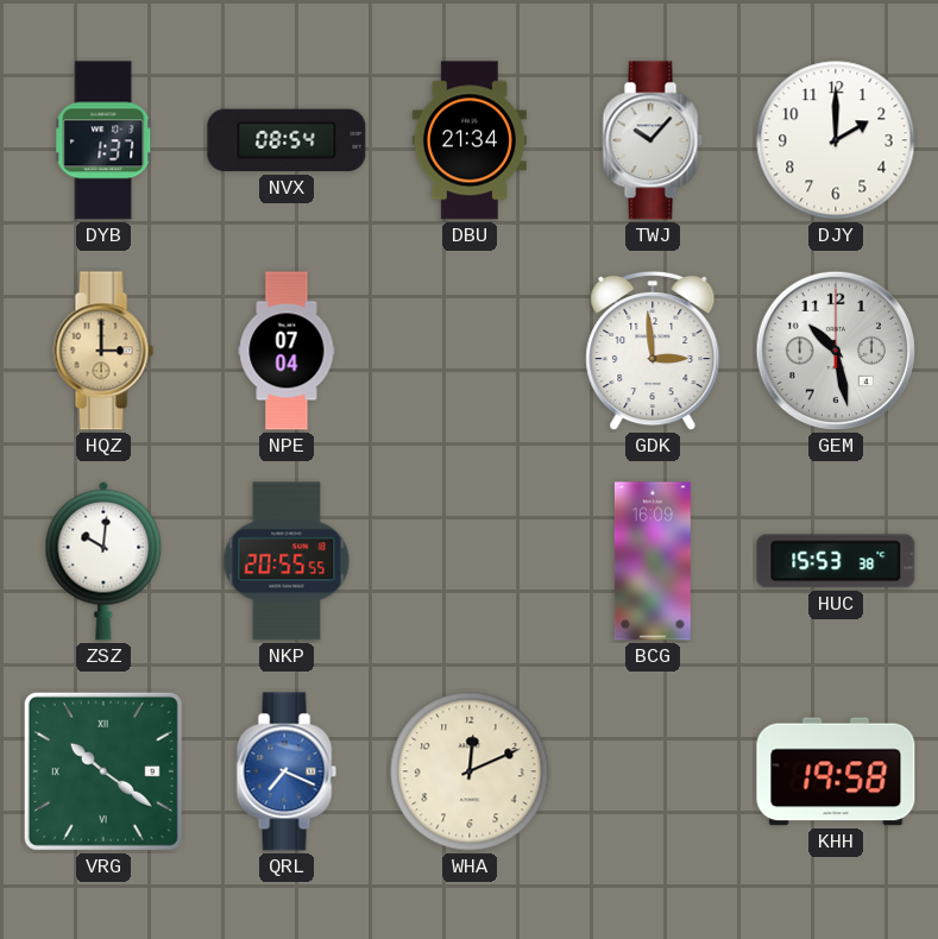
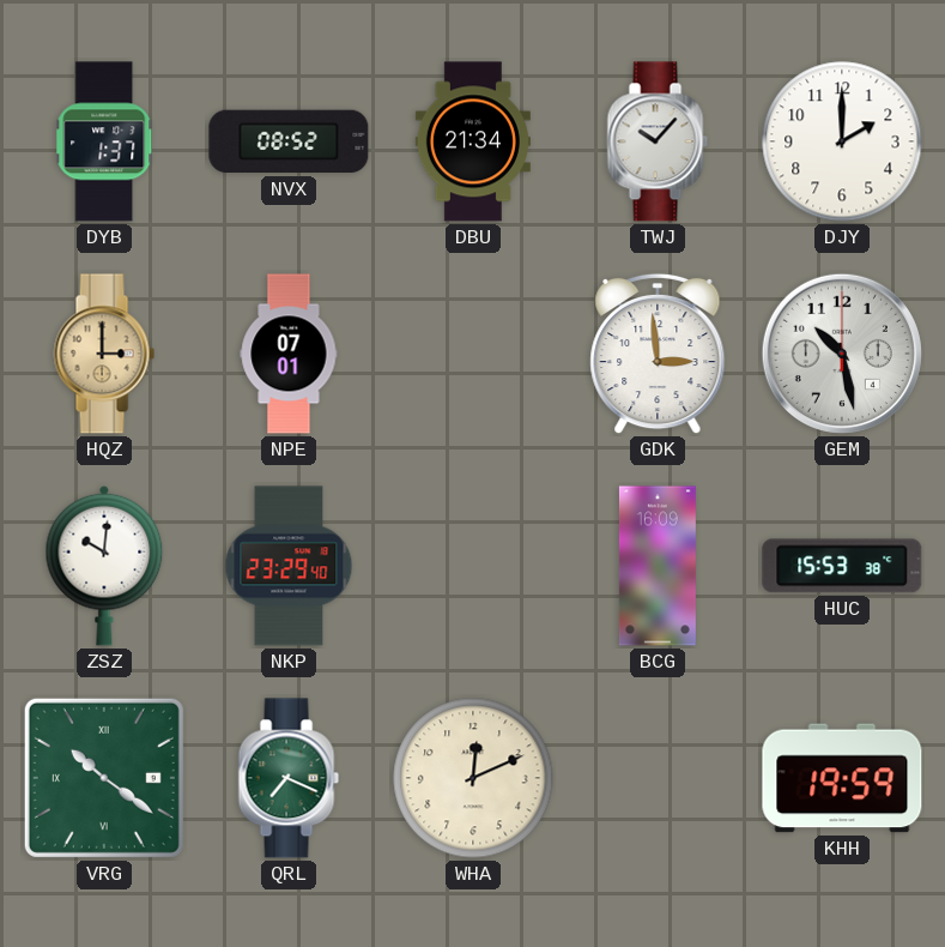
NVX: 08:54 -> 08:52
NPE: 07:04 -> 07:01
NKP: 20:55 -> 23:29
QRL dial: blue -> green
KHH: 19:58 -> 19:59
